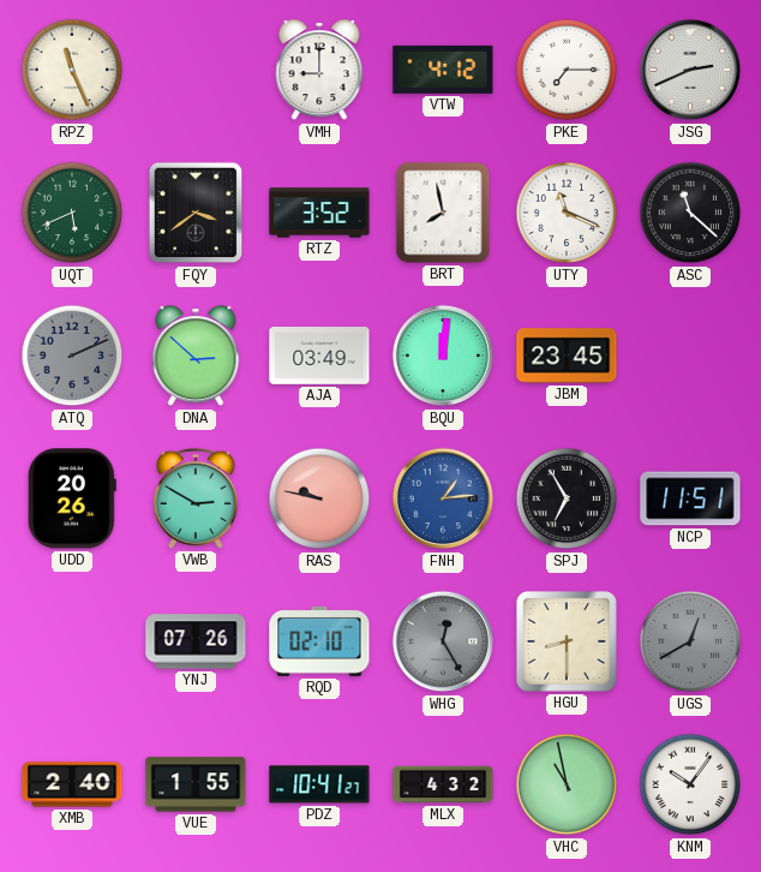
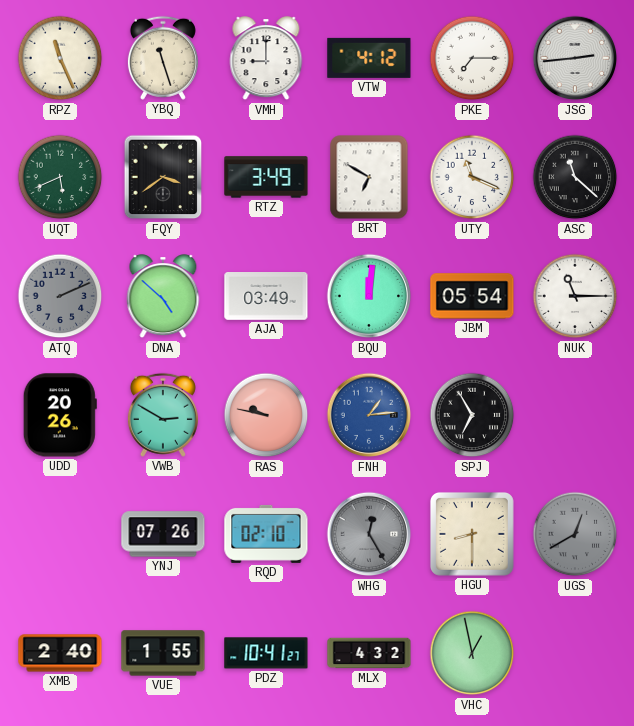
YBQ: none -> 11:27
JSG: 2:41 -> 2:44
RTZ: 3:52 -> 3:49
BRT: 7:58 -> 6:50
DNA: 2:52 -> 4:52
JBM: 23:45 -> 05:54
NUK: none -> 11:15
NCP: 11:51 -> none
VHC: 10:58 -> 12:58
KNM: 10:06 -> none
